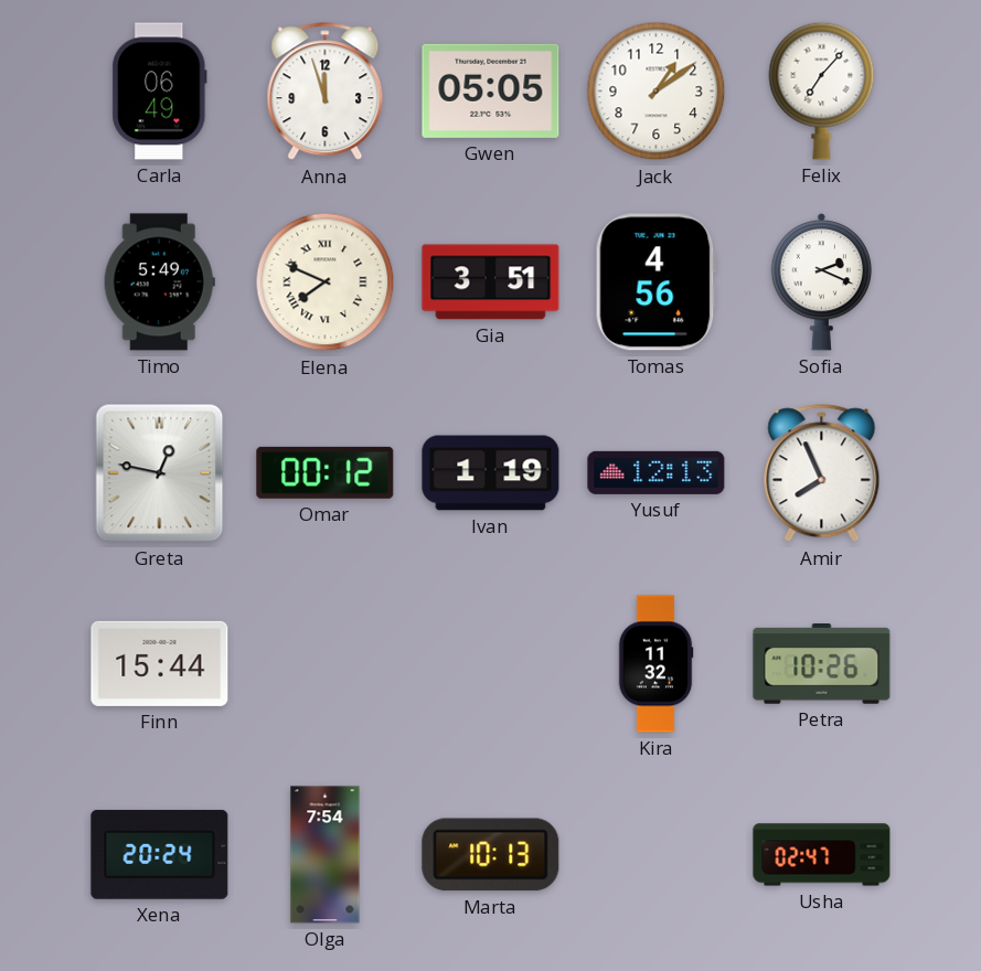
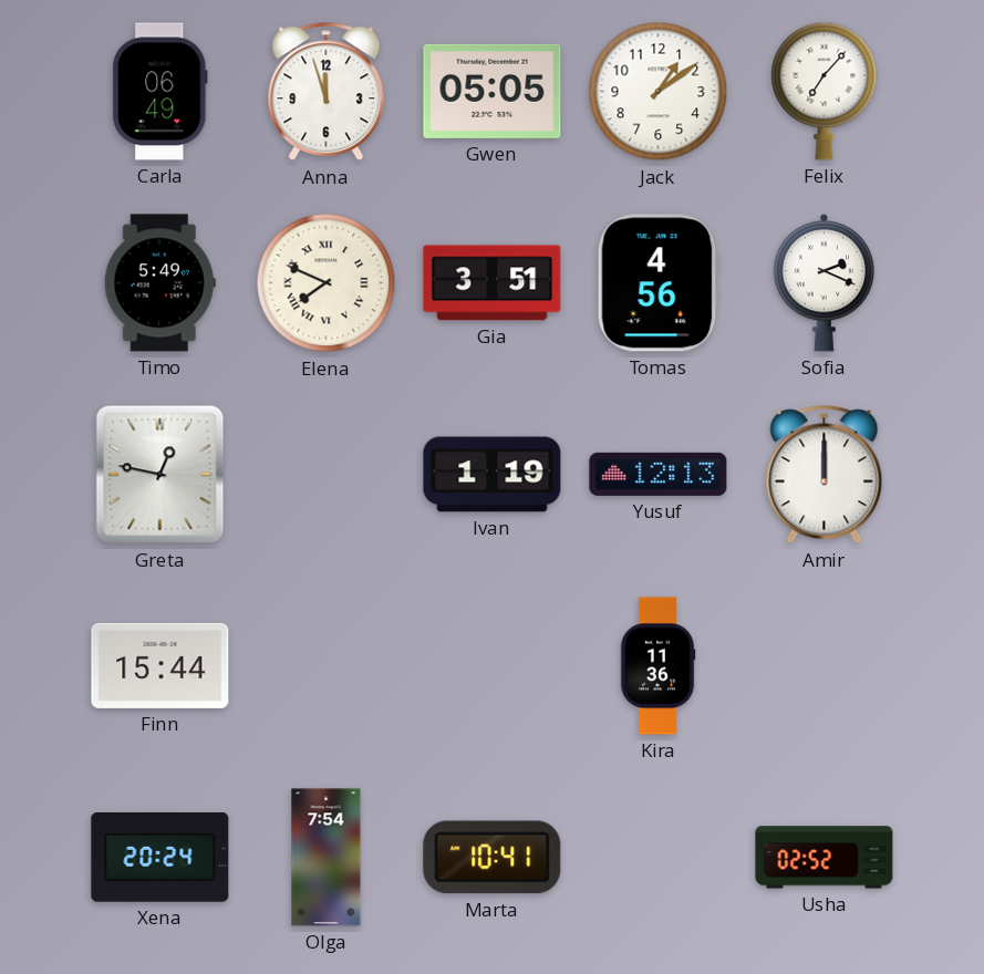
Omar: 00:12 -> none
Amir: 7:56 -> 12:00
Kira: 11:32 -> 11:36
Petra: 10:26 -> none
Marta: 10:13 -> 10:41
Usha: 02:47 -> 02:52
